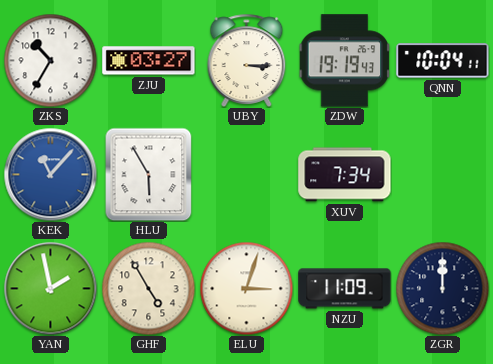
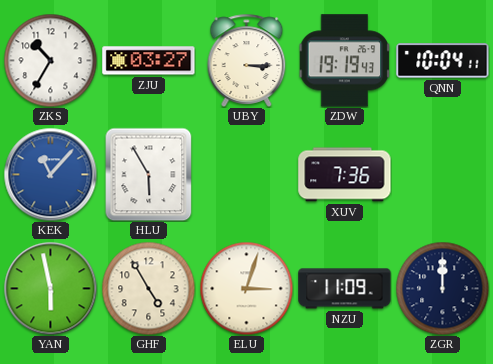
XUV: 7:34 -> 7:36
YAN: 1:58 -> 5:58
